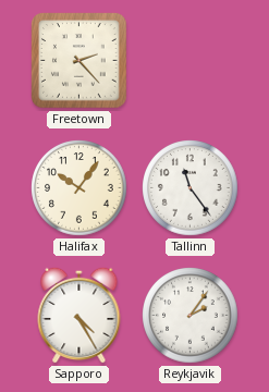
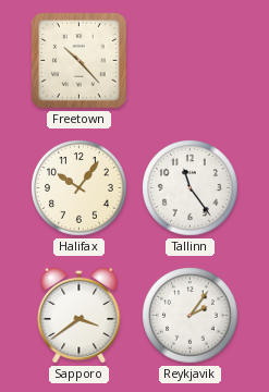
Freetown: 2:23 -> 10:23
Sapporo: 4:25 -> 3:39
